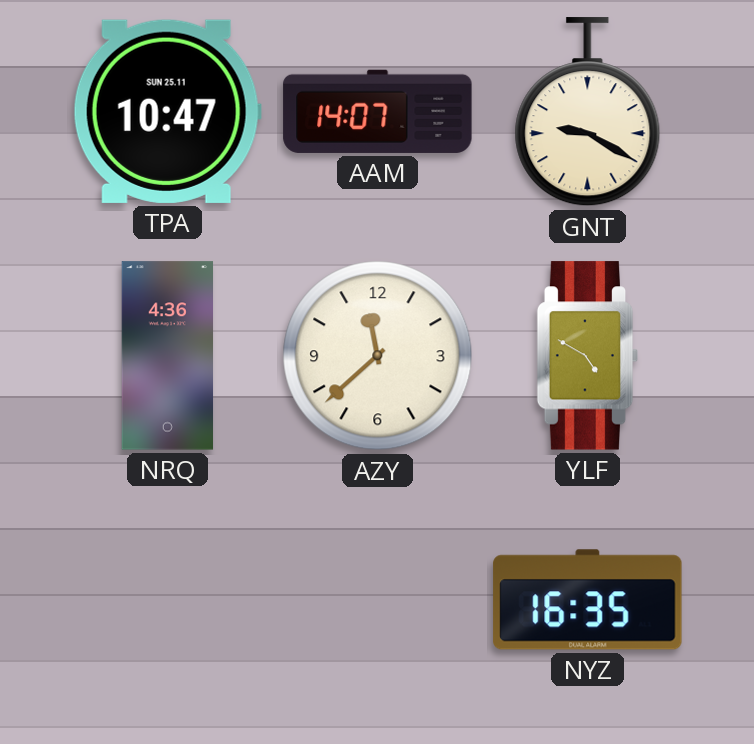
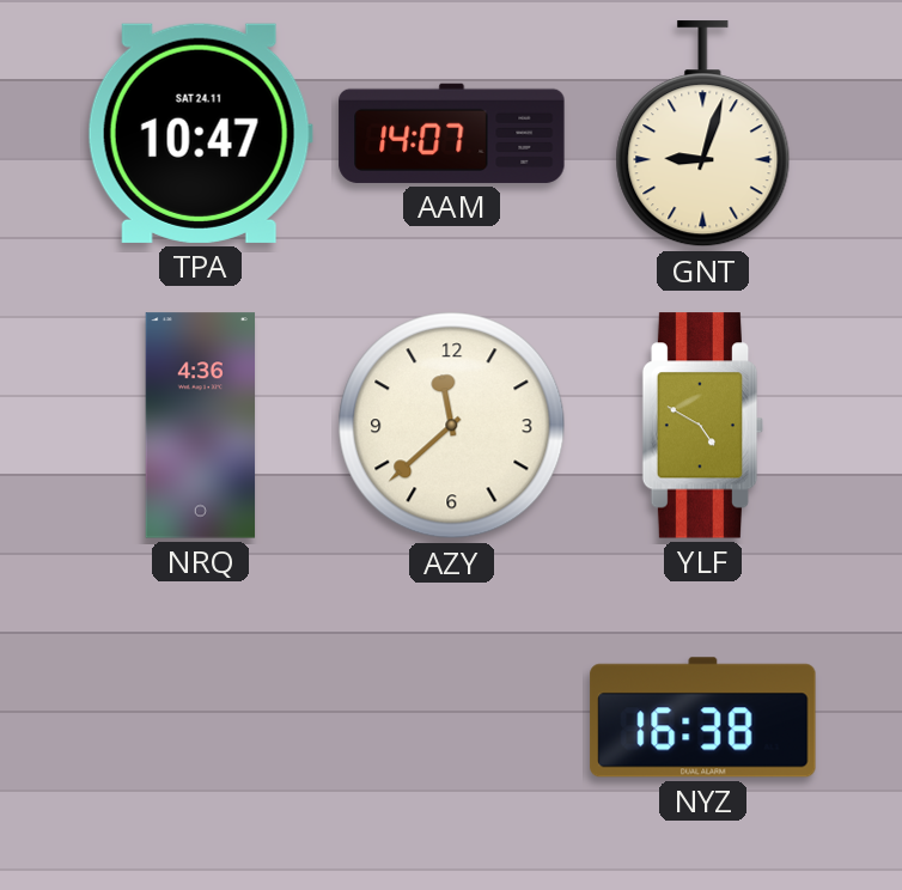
TPA date: SUN 25.11 -> SAT 24.11
GNT: 9:20 -> 9:03
NYZ: 16:35 -> 16:38
